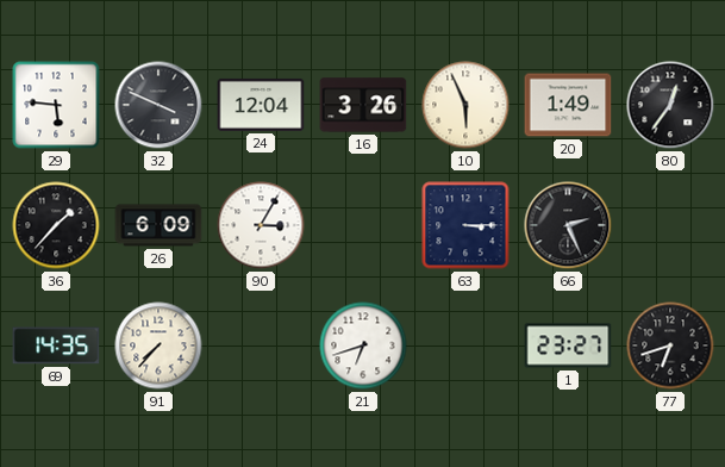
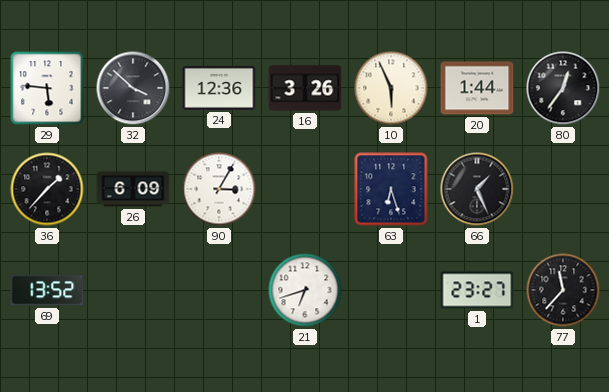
32: 3:49 -> 3:52
24: 12:04 -> 12:36
20: 1:49 -> 1:44
63: 3:15 -> 6:27
66: 2:26 -> 1:26
69: 14:35 -> 13:52
91: 7:37 -> none
77: 6:42 -> 11:37
